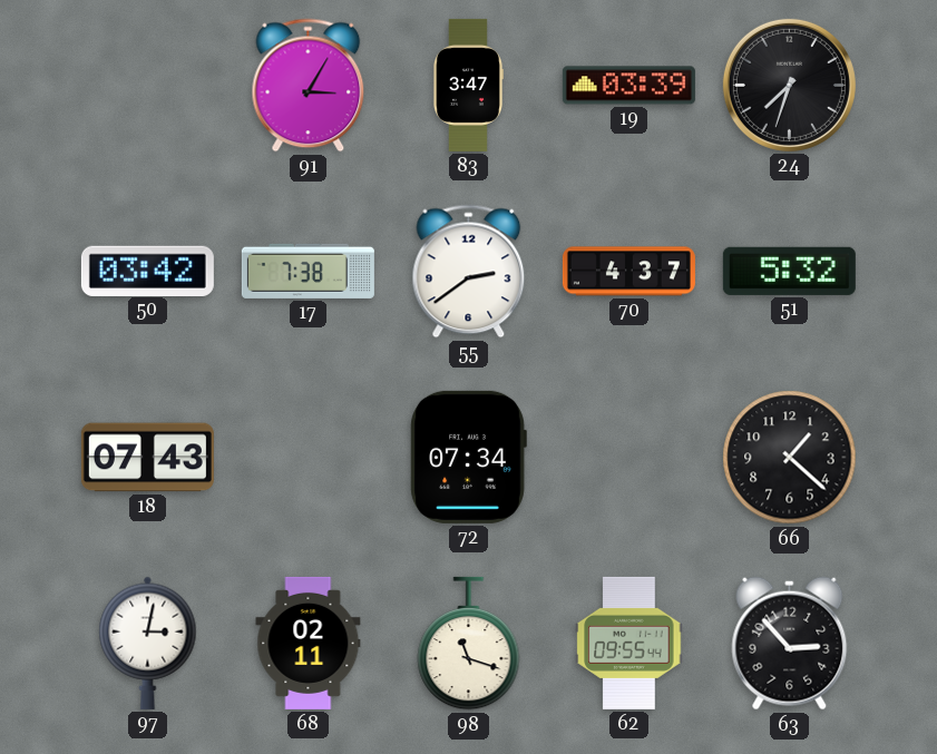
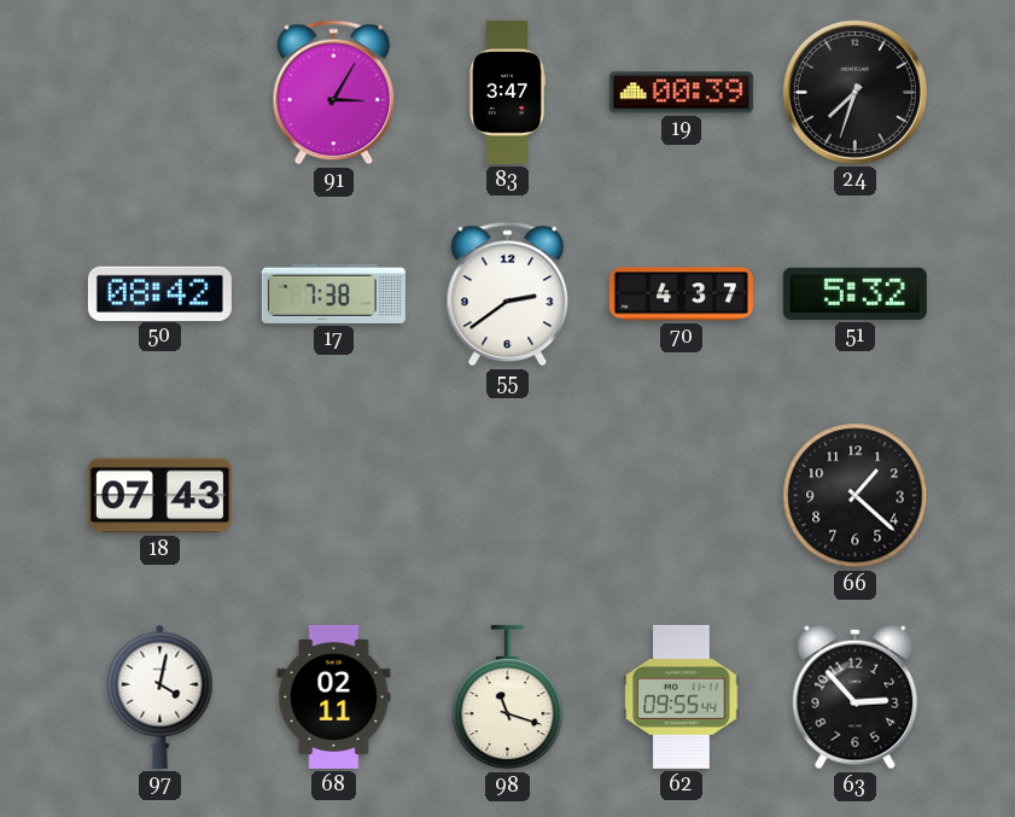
19: 03:39 -> 00:39
50: 03:42 -> 08:42
72: 07:34 -> none
97: 3:02 -> 4:02
